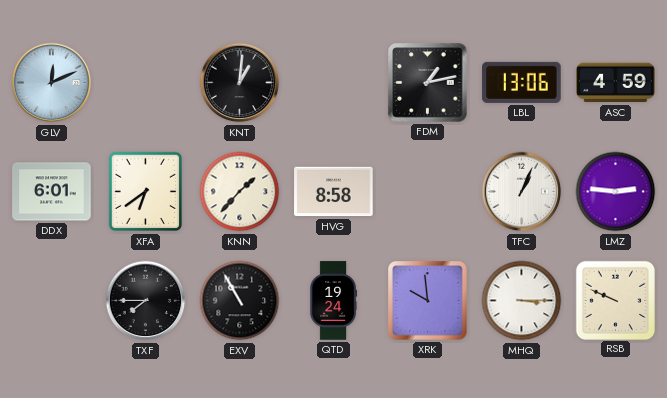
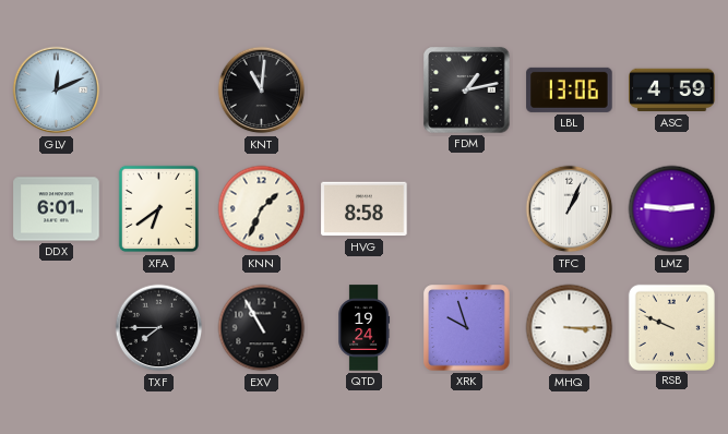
KNT: 1:01 -> 11:01
KNN: 1:37 -> 1:34
XRK: 9:59 -> 9:57
